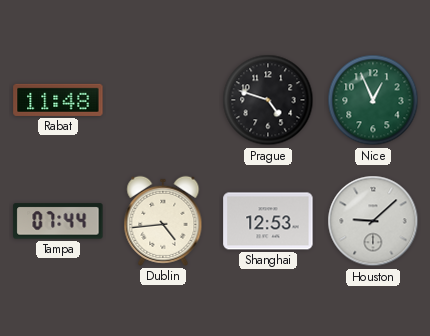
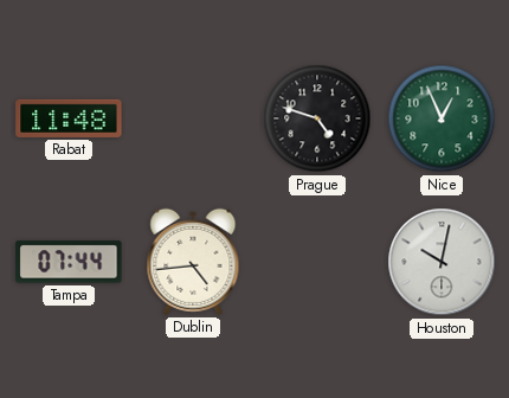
Shanghai: 12:53 -> none
Houston: 9:08 -> 10:02
